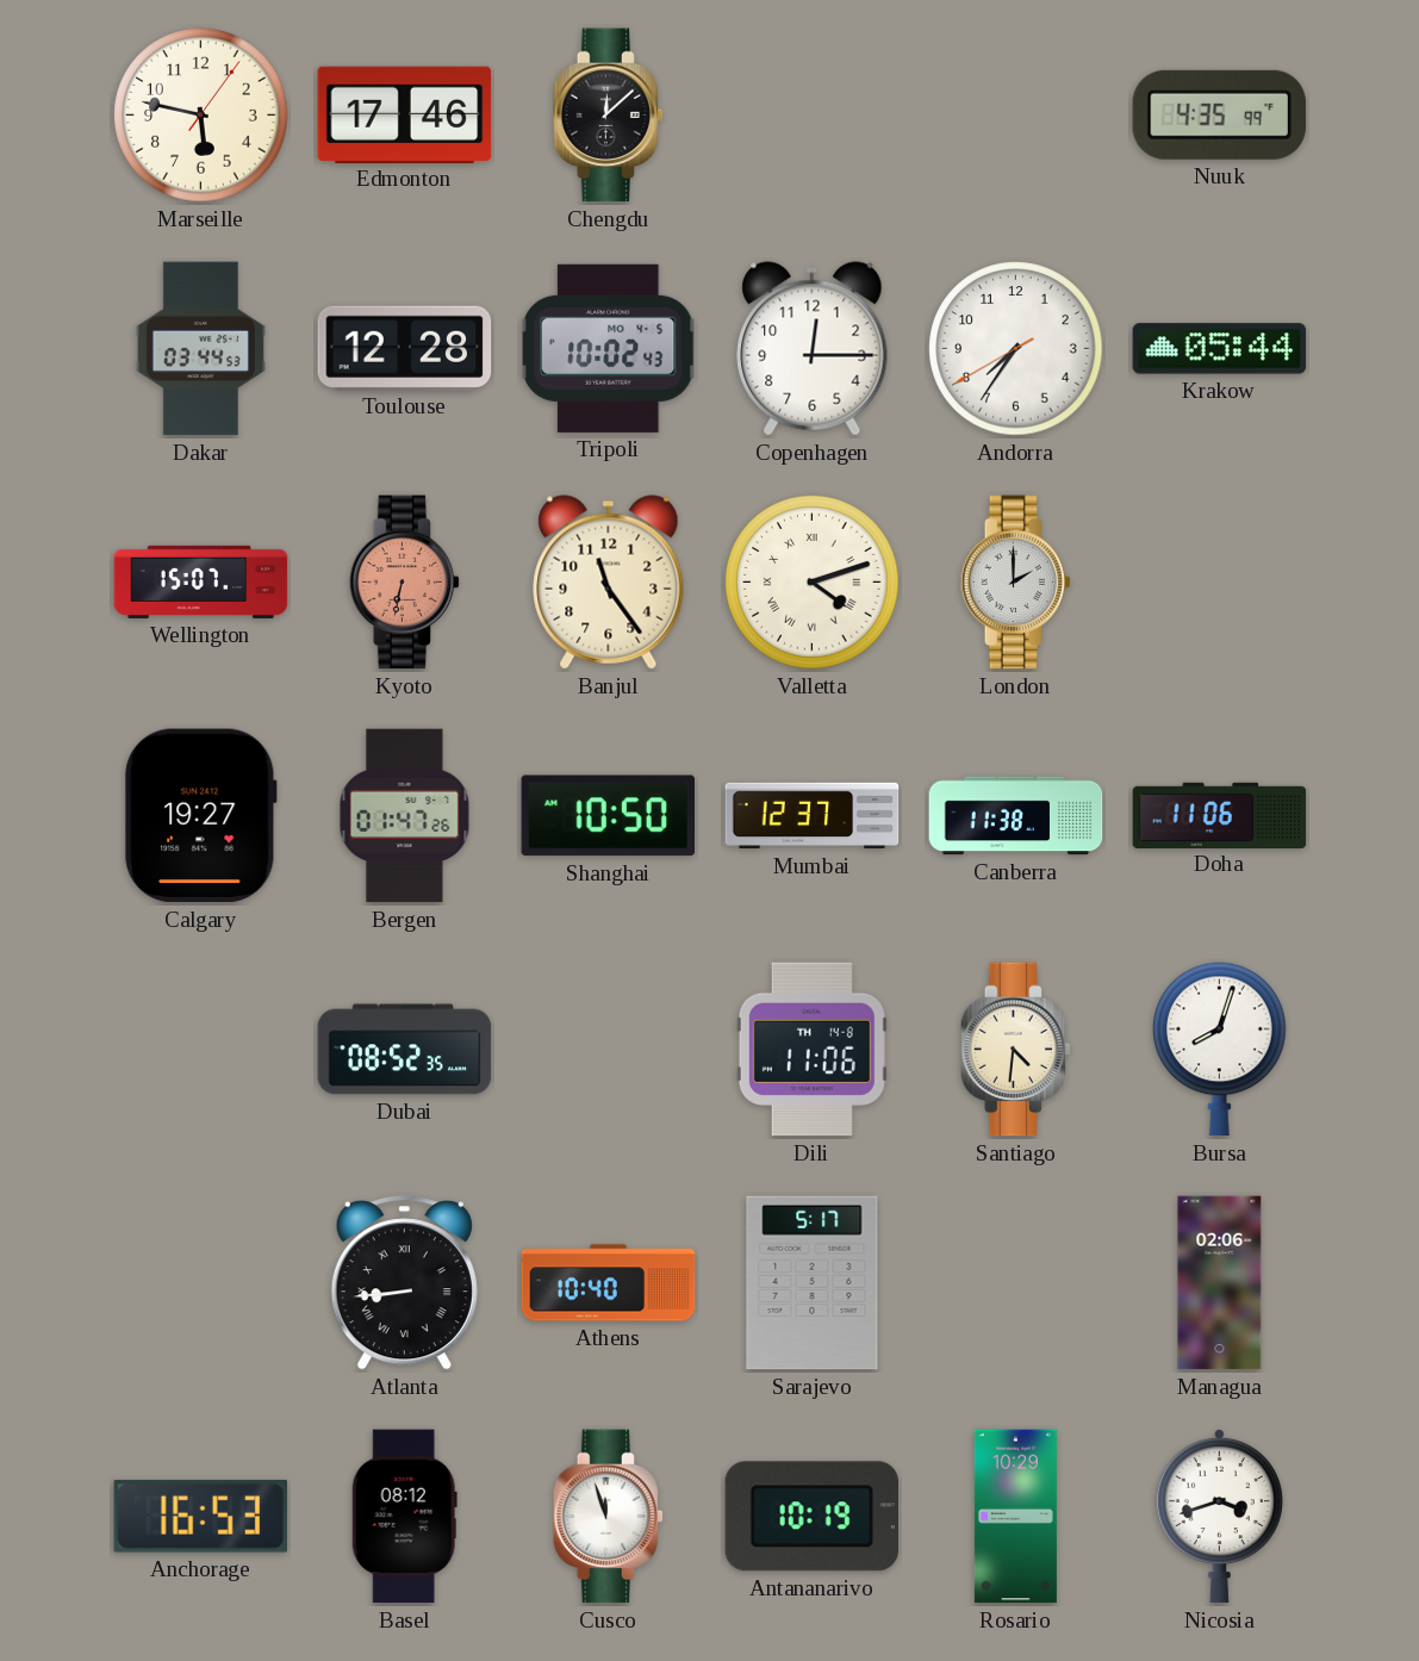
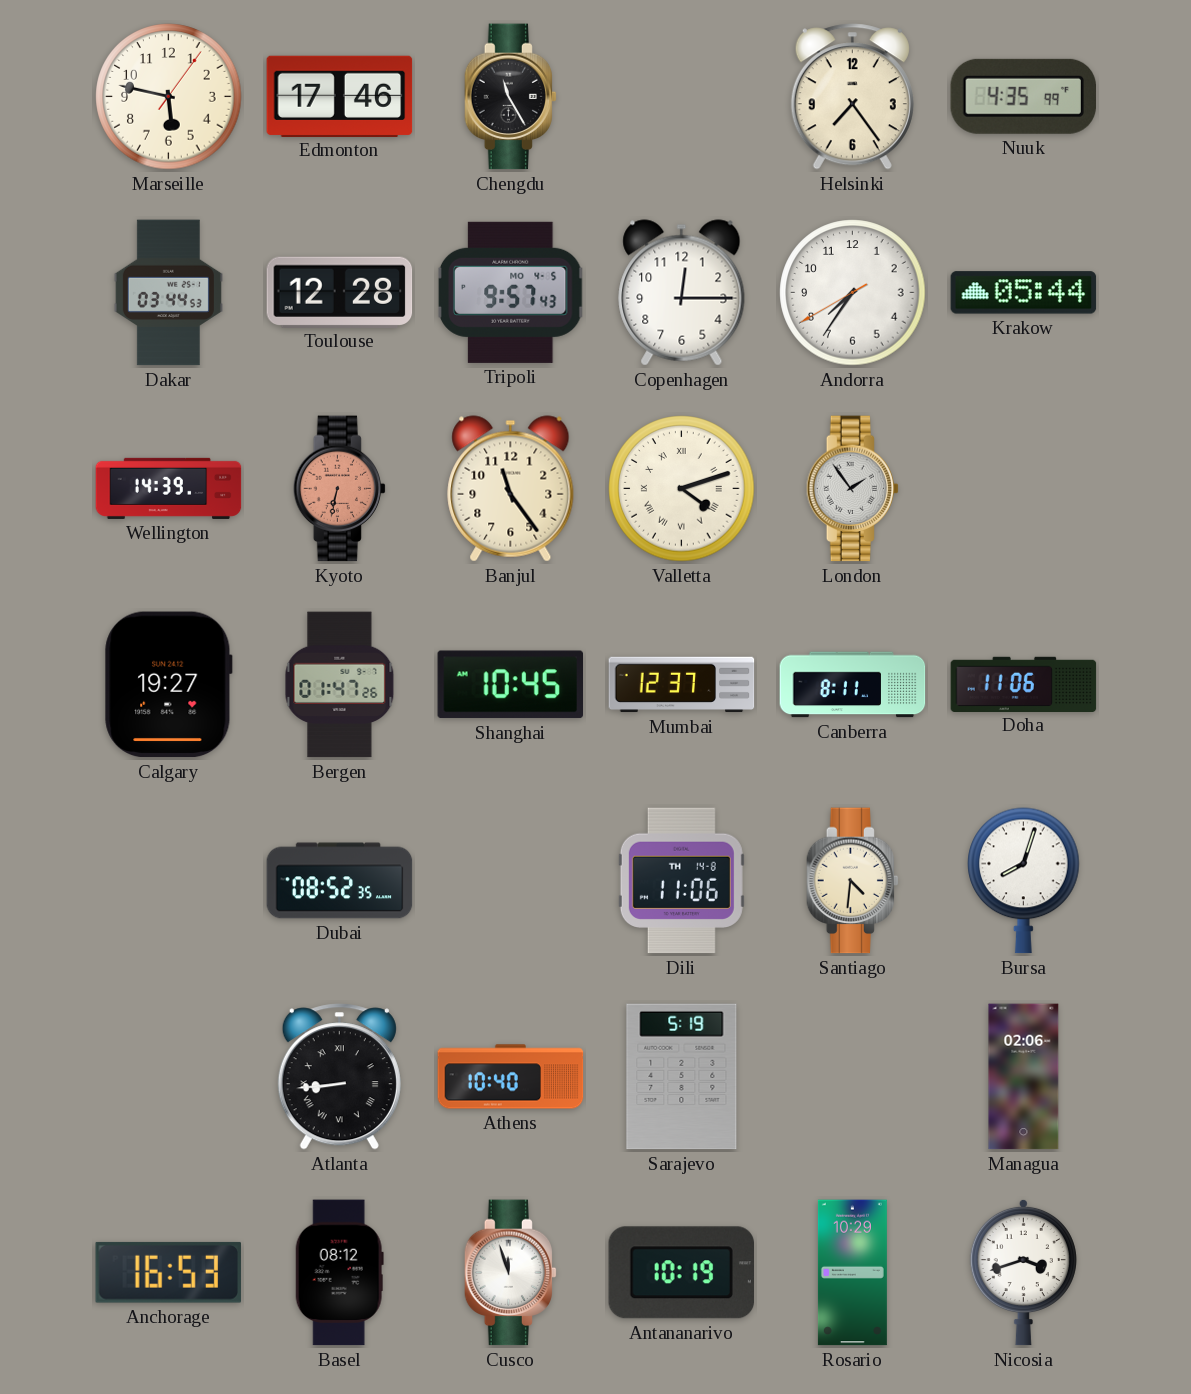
Chengdu: 12:08 -> 11:25
Helsinki: none -> 7:24
Tripoli: 10:02 -> 9:57
Wellington: 15:07 -> 14:39
London: 2:00 -> 1:54
Shanghai: 10:50 -> 10:45
Canberra: 11:38 -> 8:11
Sarajevo: 5:17 -> 5:19
